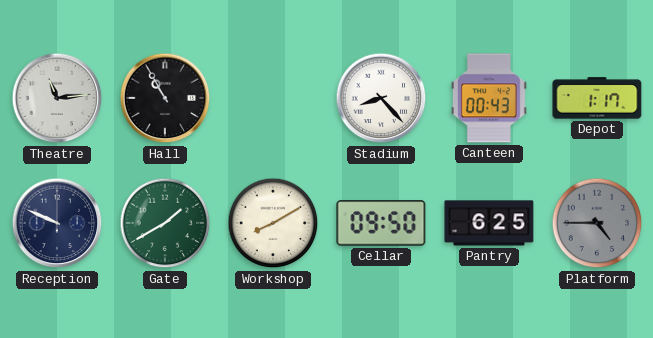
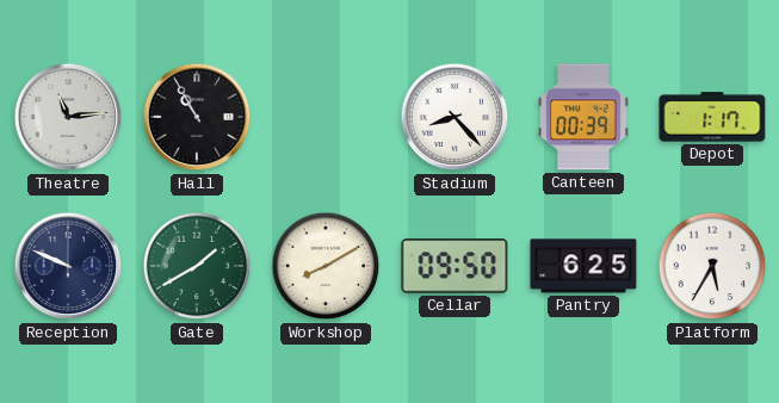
Canteen: 00:43 -> 00:39
Platform: 4:45 -> 5:35
Platform dial: grey -> white
